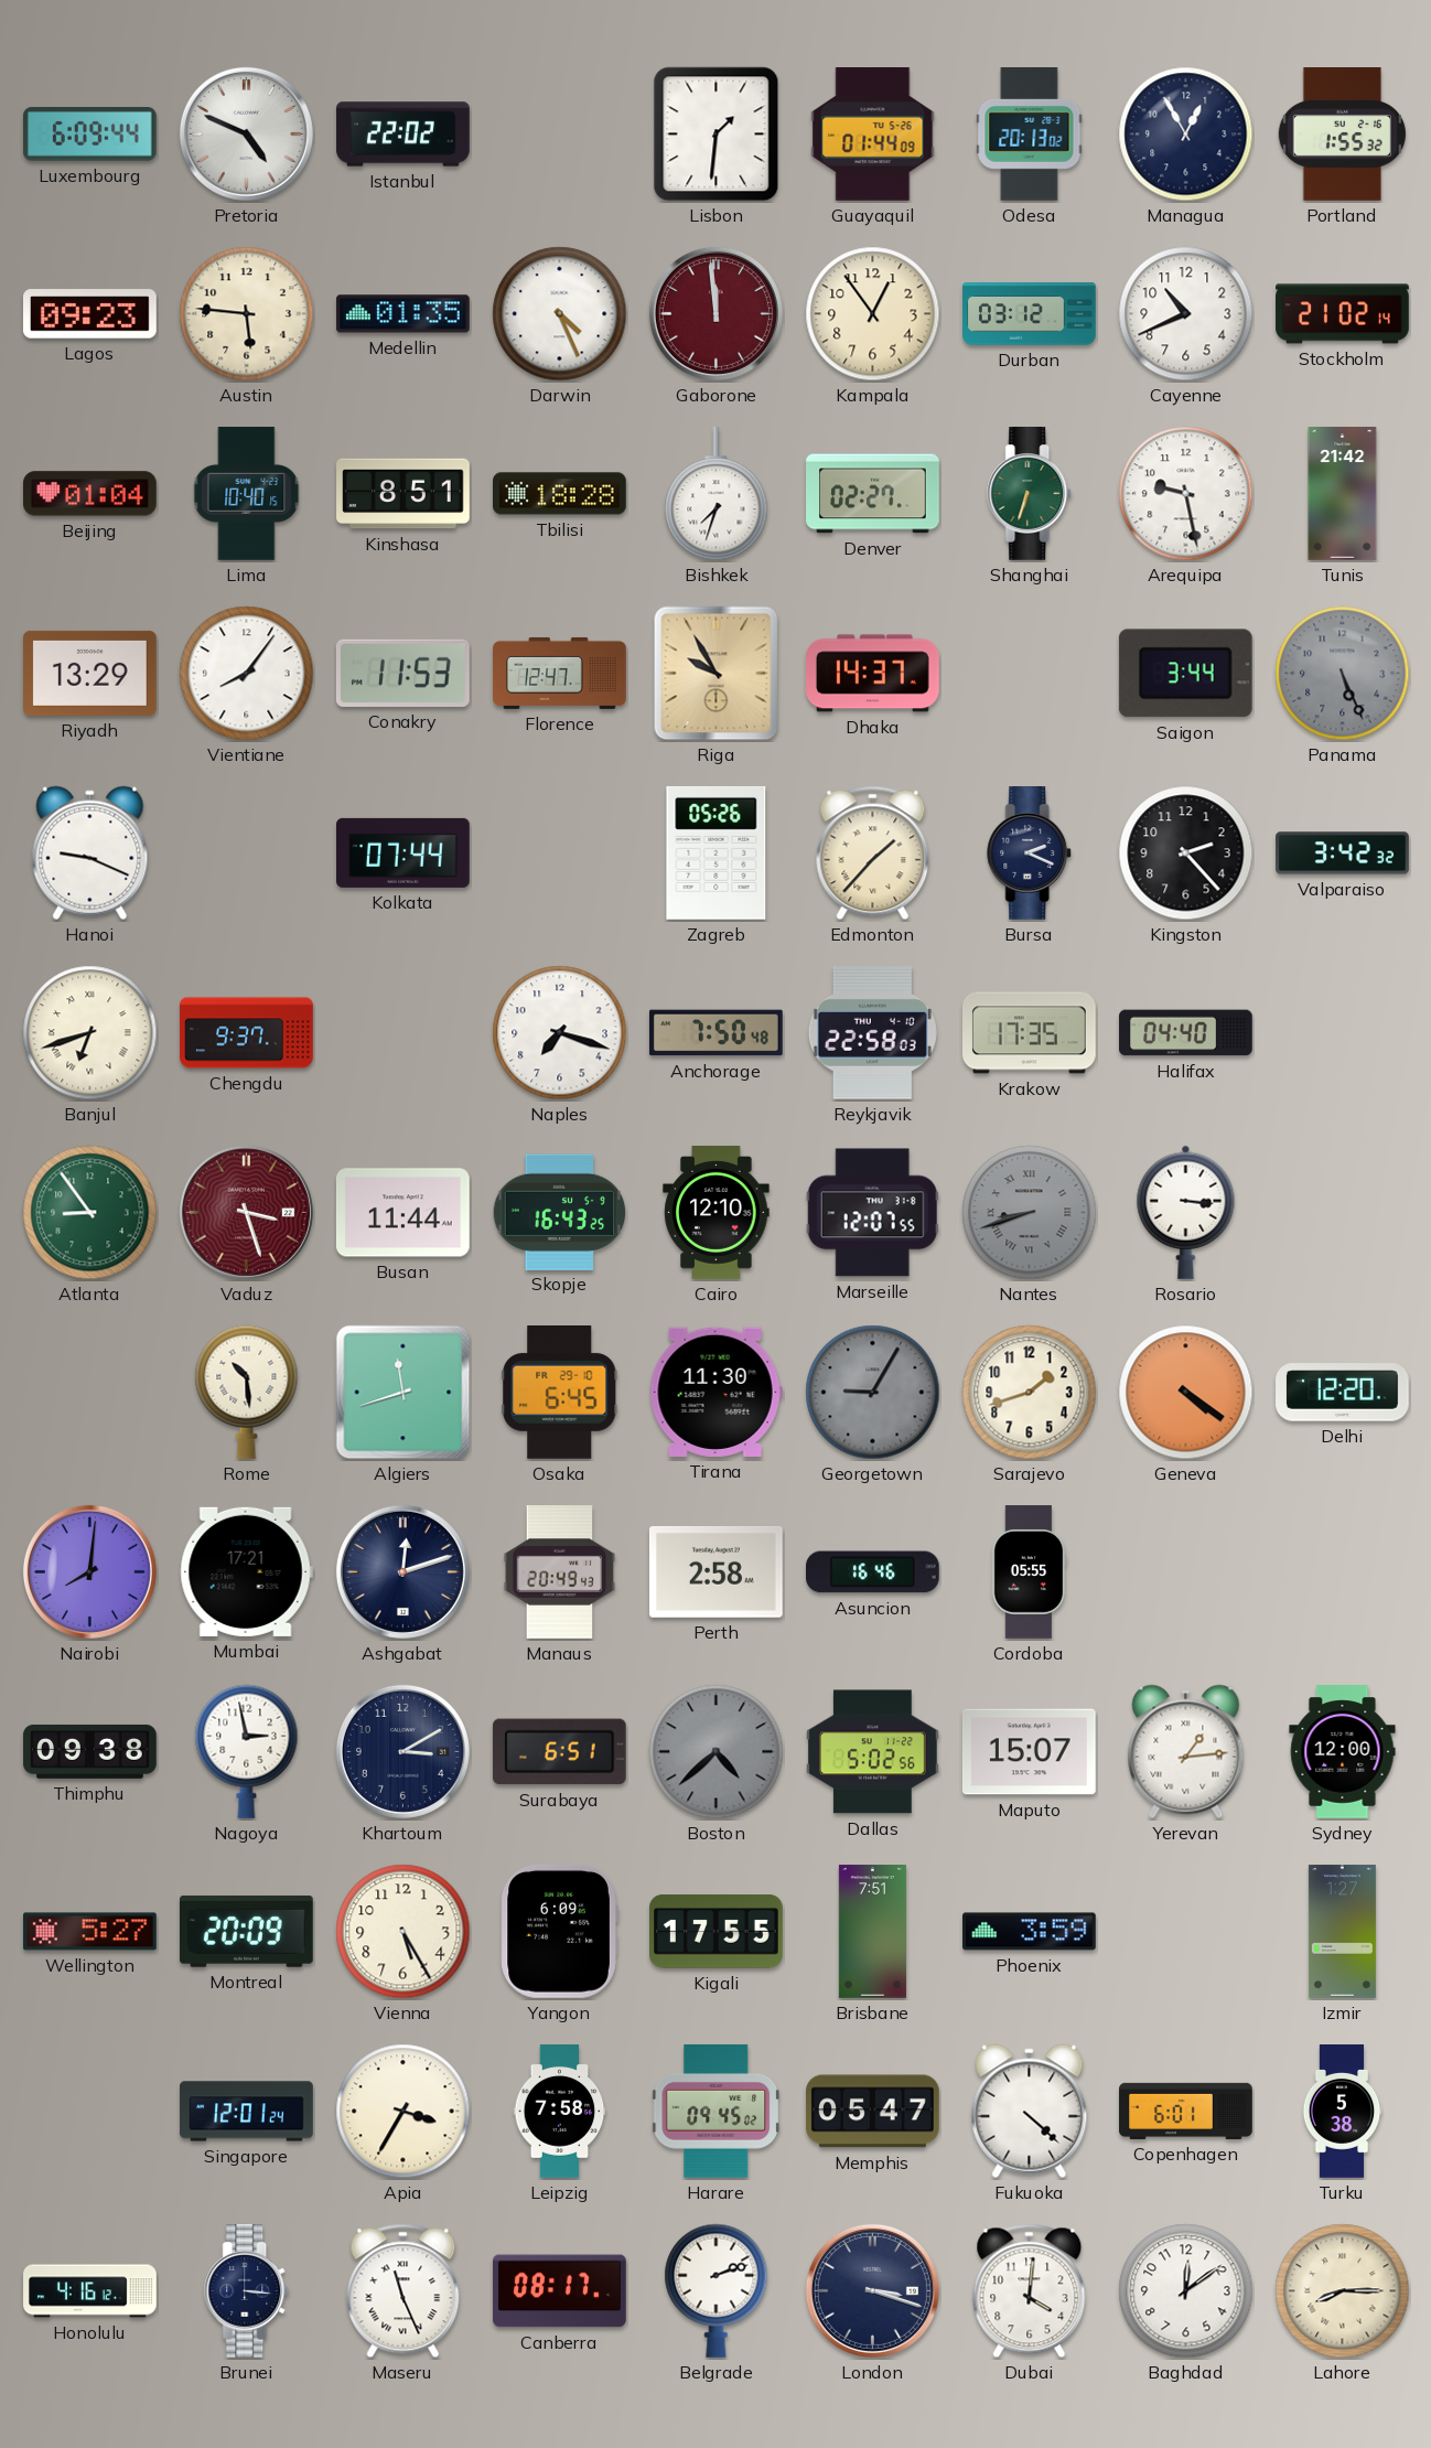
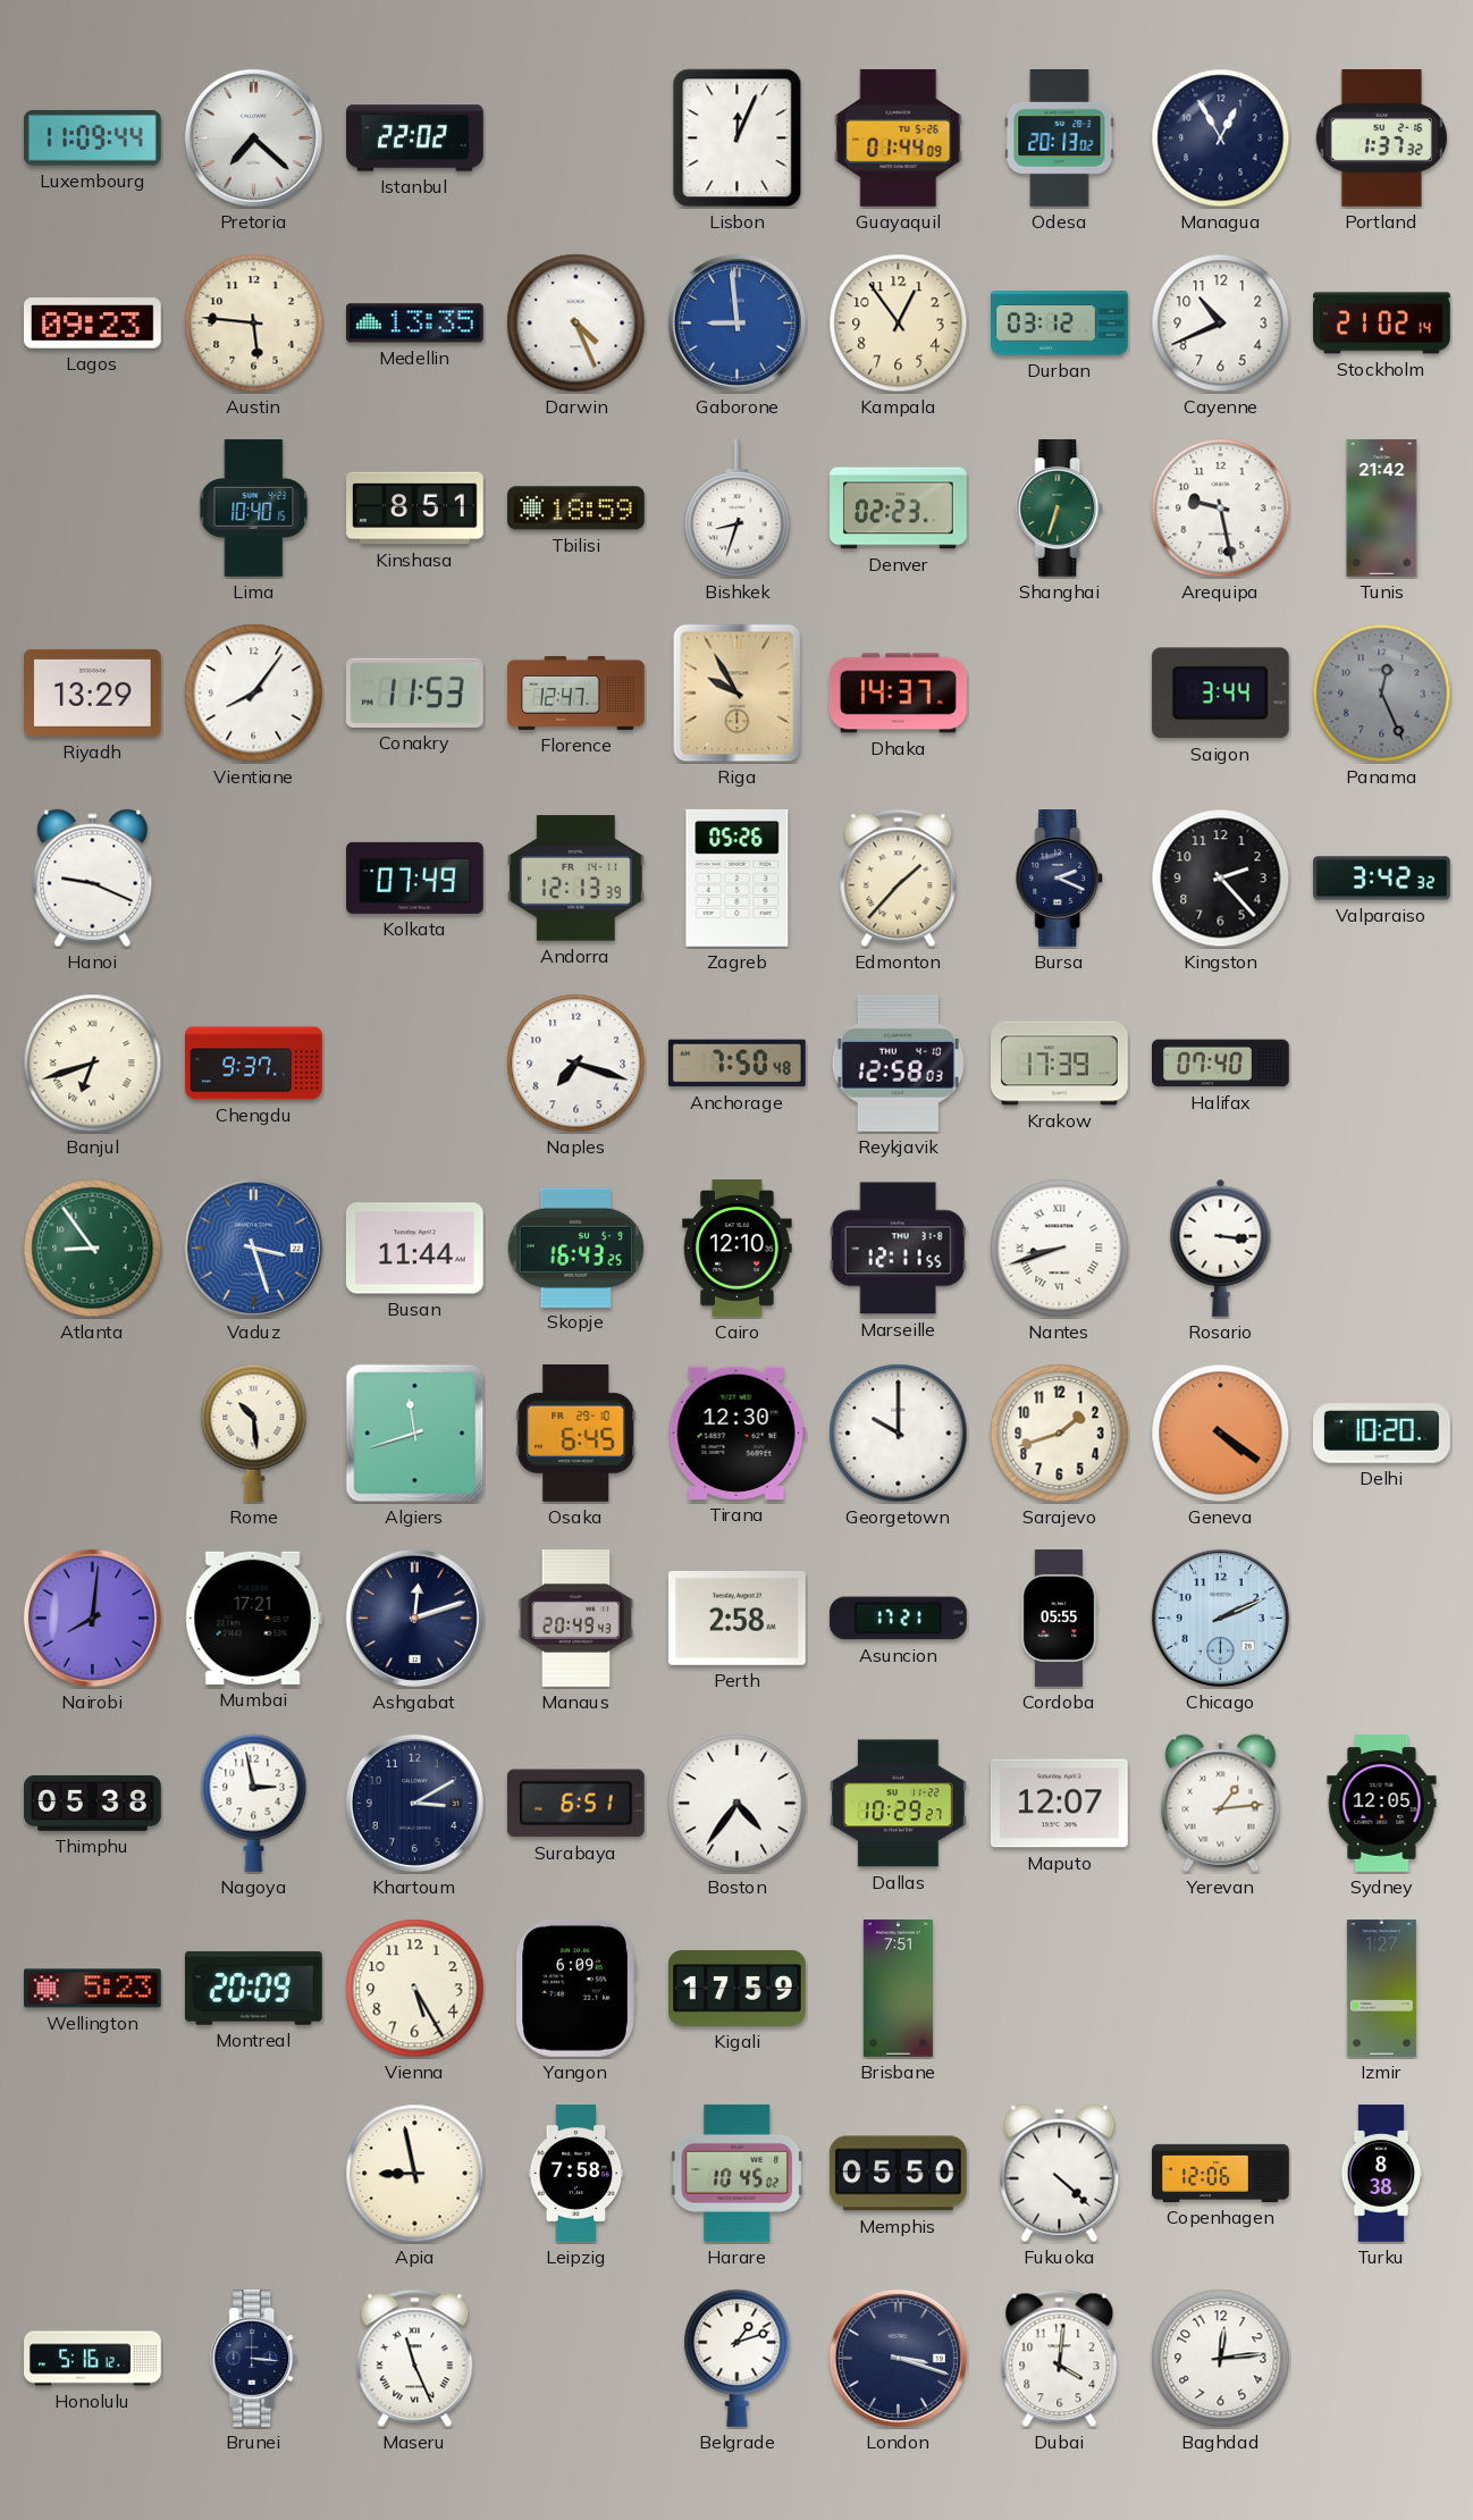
Luxembourg: 6:09 -> 11:09
Pretoria: 4:49 -> 7:22
Lisbon: 1:31 -> 12:04
Portland: 1:55 -> 1:37
Medellin: 01:35 -> 13:35
Gaborone: 11:59 -> 8:59
Gaborone dial: burgundy -> blue
Beijing: 01:04 -> none
Tbilisi: 18:28 -> 18:59
Bishkek: 7:33 -> 8:33
Denver: 02:27 -> 02:23
Panama: 5:26 -> 12:26
Kolkata: 07:44 -> 07:49
Andorra: none -> 12:13
Reykjavik: 22:58 -> 12:58
Krakow: 17:35 -> 17:39
Halifax: 04:40 -> 07:40
Vaduz dial: burgundy -> blue
Marseille: 12:07 -> 12:11
Nantes dial: grey -> white
Tirana: 11:30 -> 12:30
Georgetown: 9:05 -> 10:00
Georgetown dial: grey -> white
Delhi: 12:20 -> 10:20
Asuncion: 16:46 -> 17:21
Chicago: none -> 2:11
Thimphu: 09:38 -> 05:38
Boston: 4:38 -> 4:36
Boston dial: grey -> white
Dallas: 5:02 -> 10:29
Maputo: 15:07 -> 12:07
Sydney: 12:00 -> 12:05
Wellington: 5:27 -> 5:23
Kigali: 17:55 -> 17:59
Phoenix: 3:59 -> none
Singapore: 12:01 -> none
Apia: 3:35 -> 8:58
Harare: 09:45 -> 10:45
Memphis: 05:47 -> 05:50
Copenhagen: 6:01 -> 12:06
Turku: 5:38 -> 8:38
Honolulu: 4:16 -> 5:16
Canberra: 08:17 -> none
Belgrade: 2:12 -> 1:12
Baghdad: 12:09 -> 12:14
Lahore: 8:15 -> none
